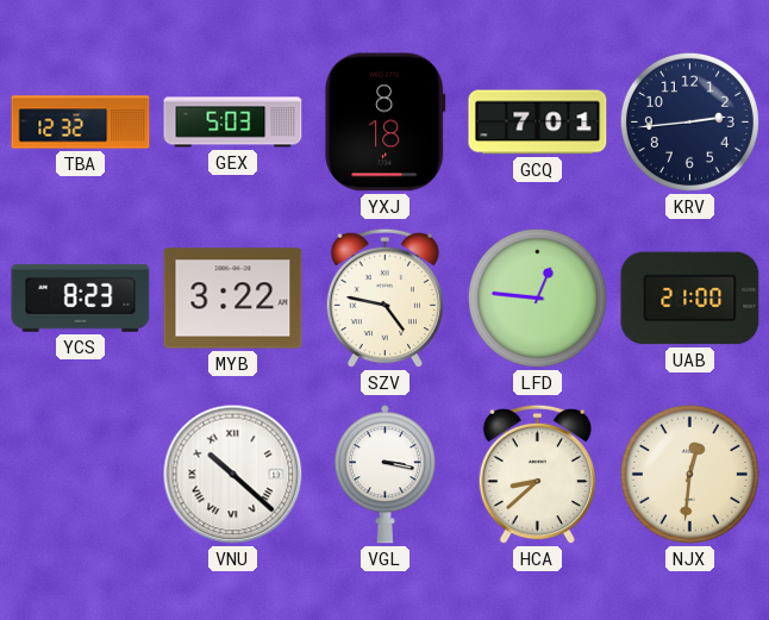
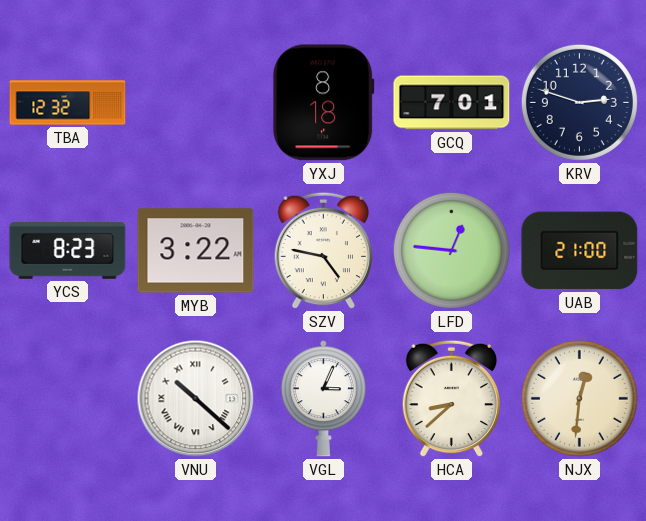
GEX: 5:03 -> none
KRV: 2:44 -> 2:48
VGL: 3:17 -> 3:04
